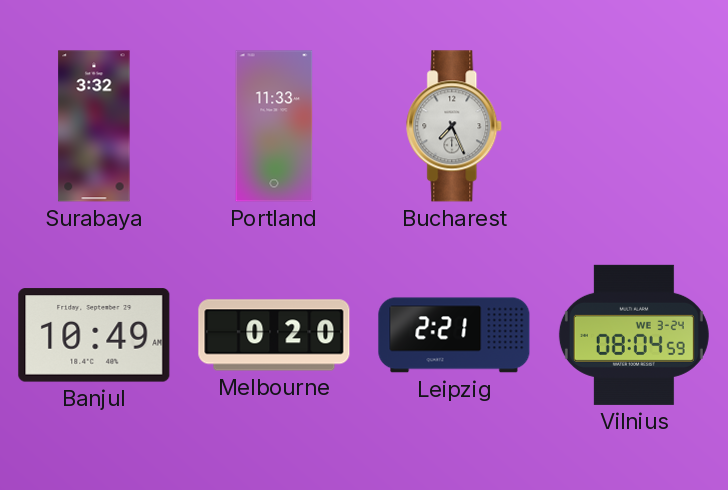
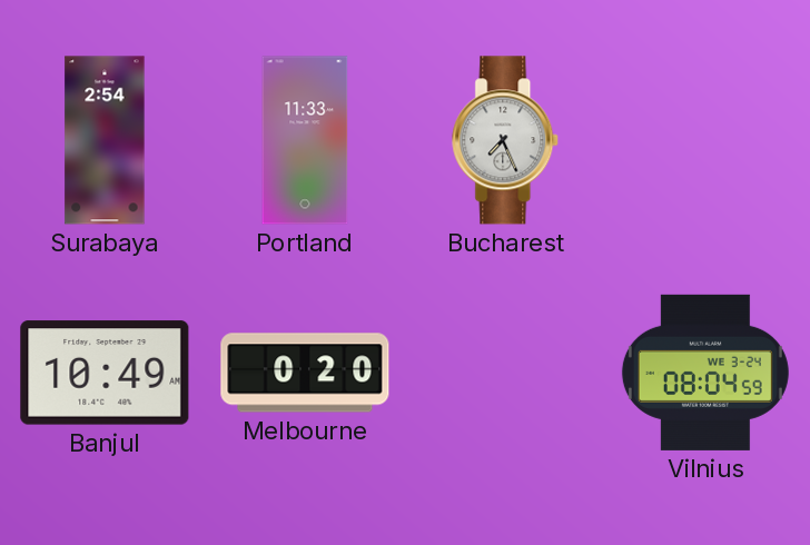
Surabaya: 3:32 -> 2:54
Leipzig: 2:21 -> none
